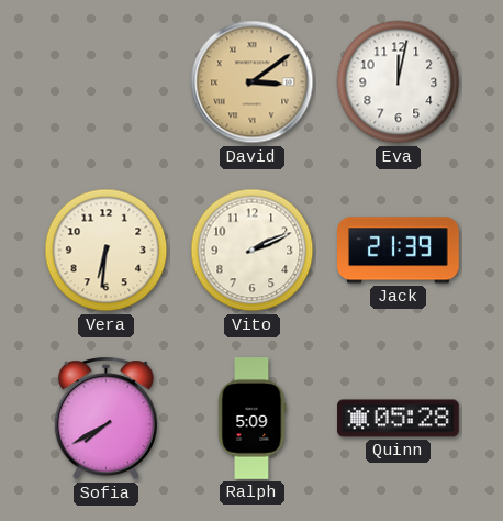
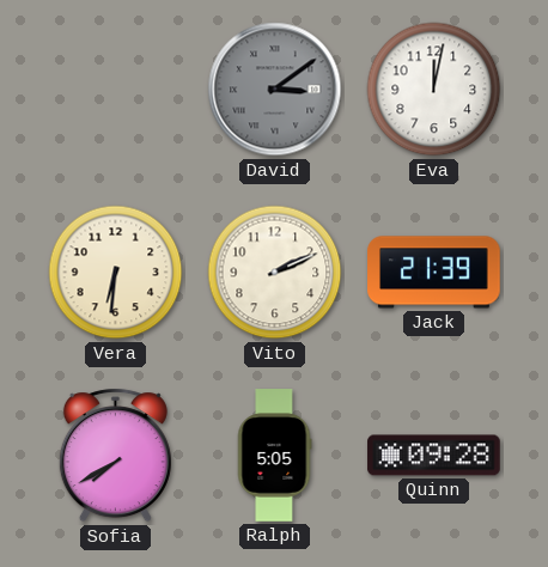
David dial: champagne -> grey
Ralph: 5:09 -> 5:05
Quinn: 05:28 -> 09:28
